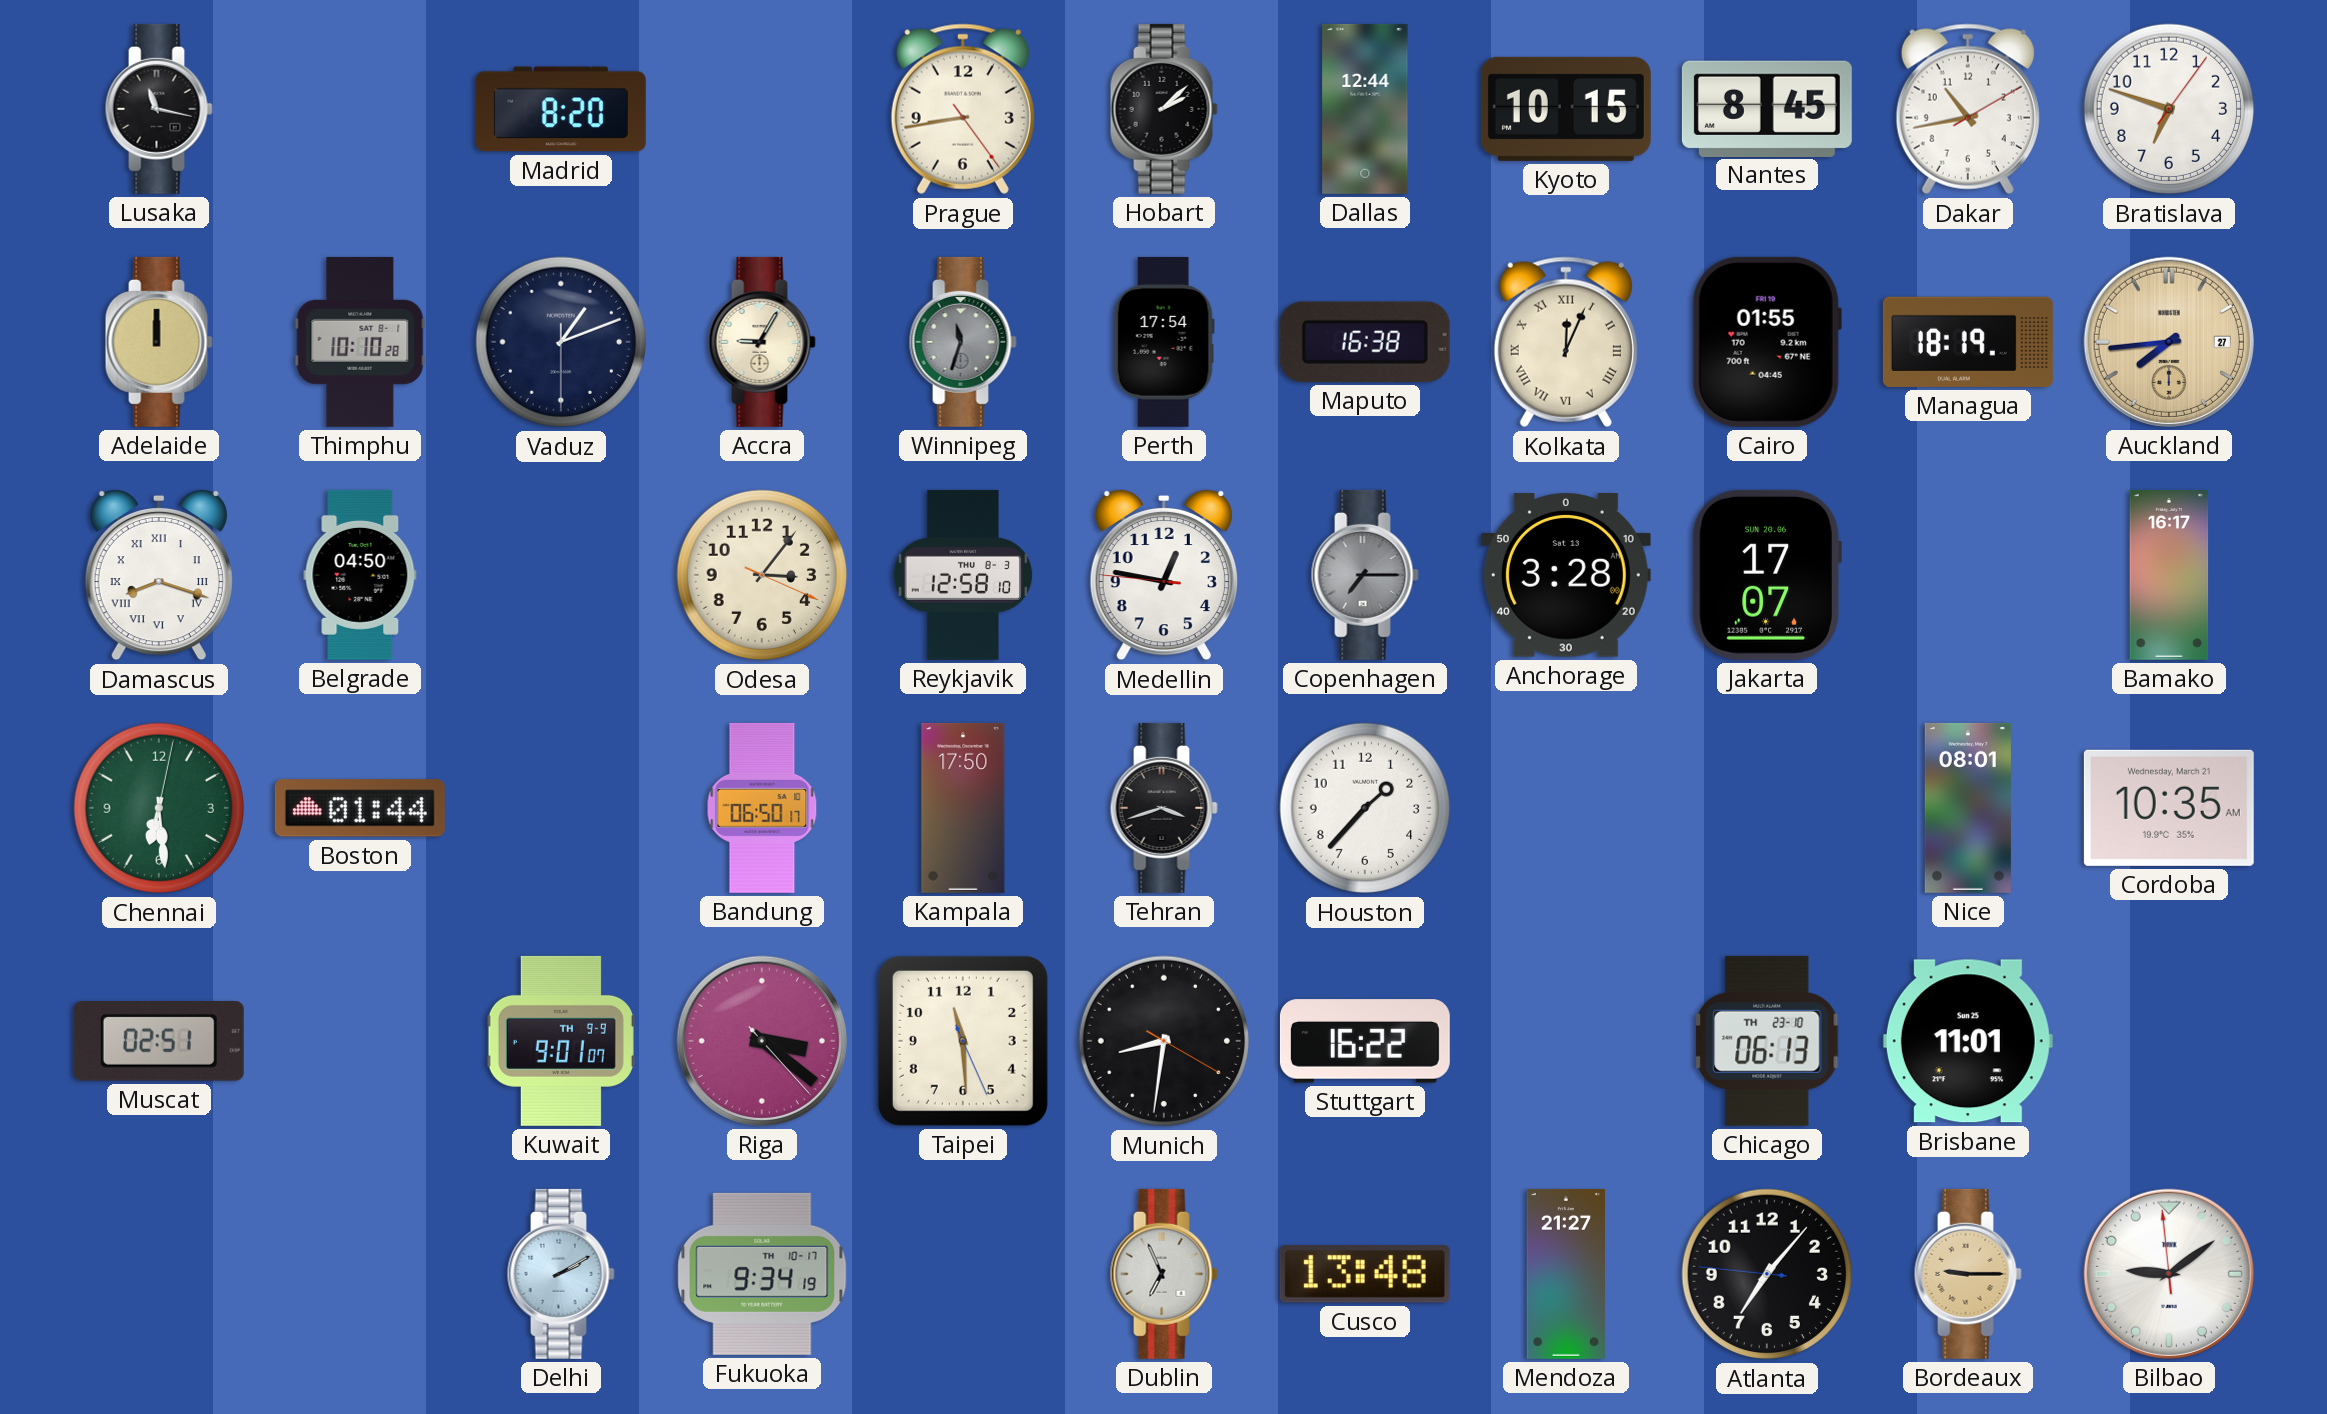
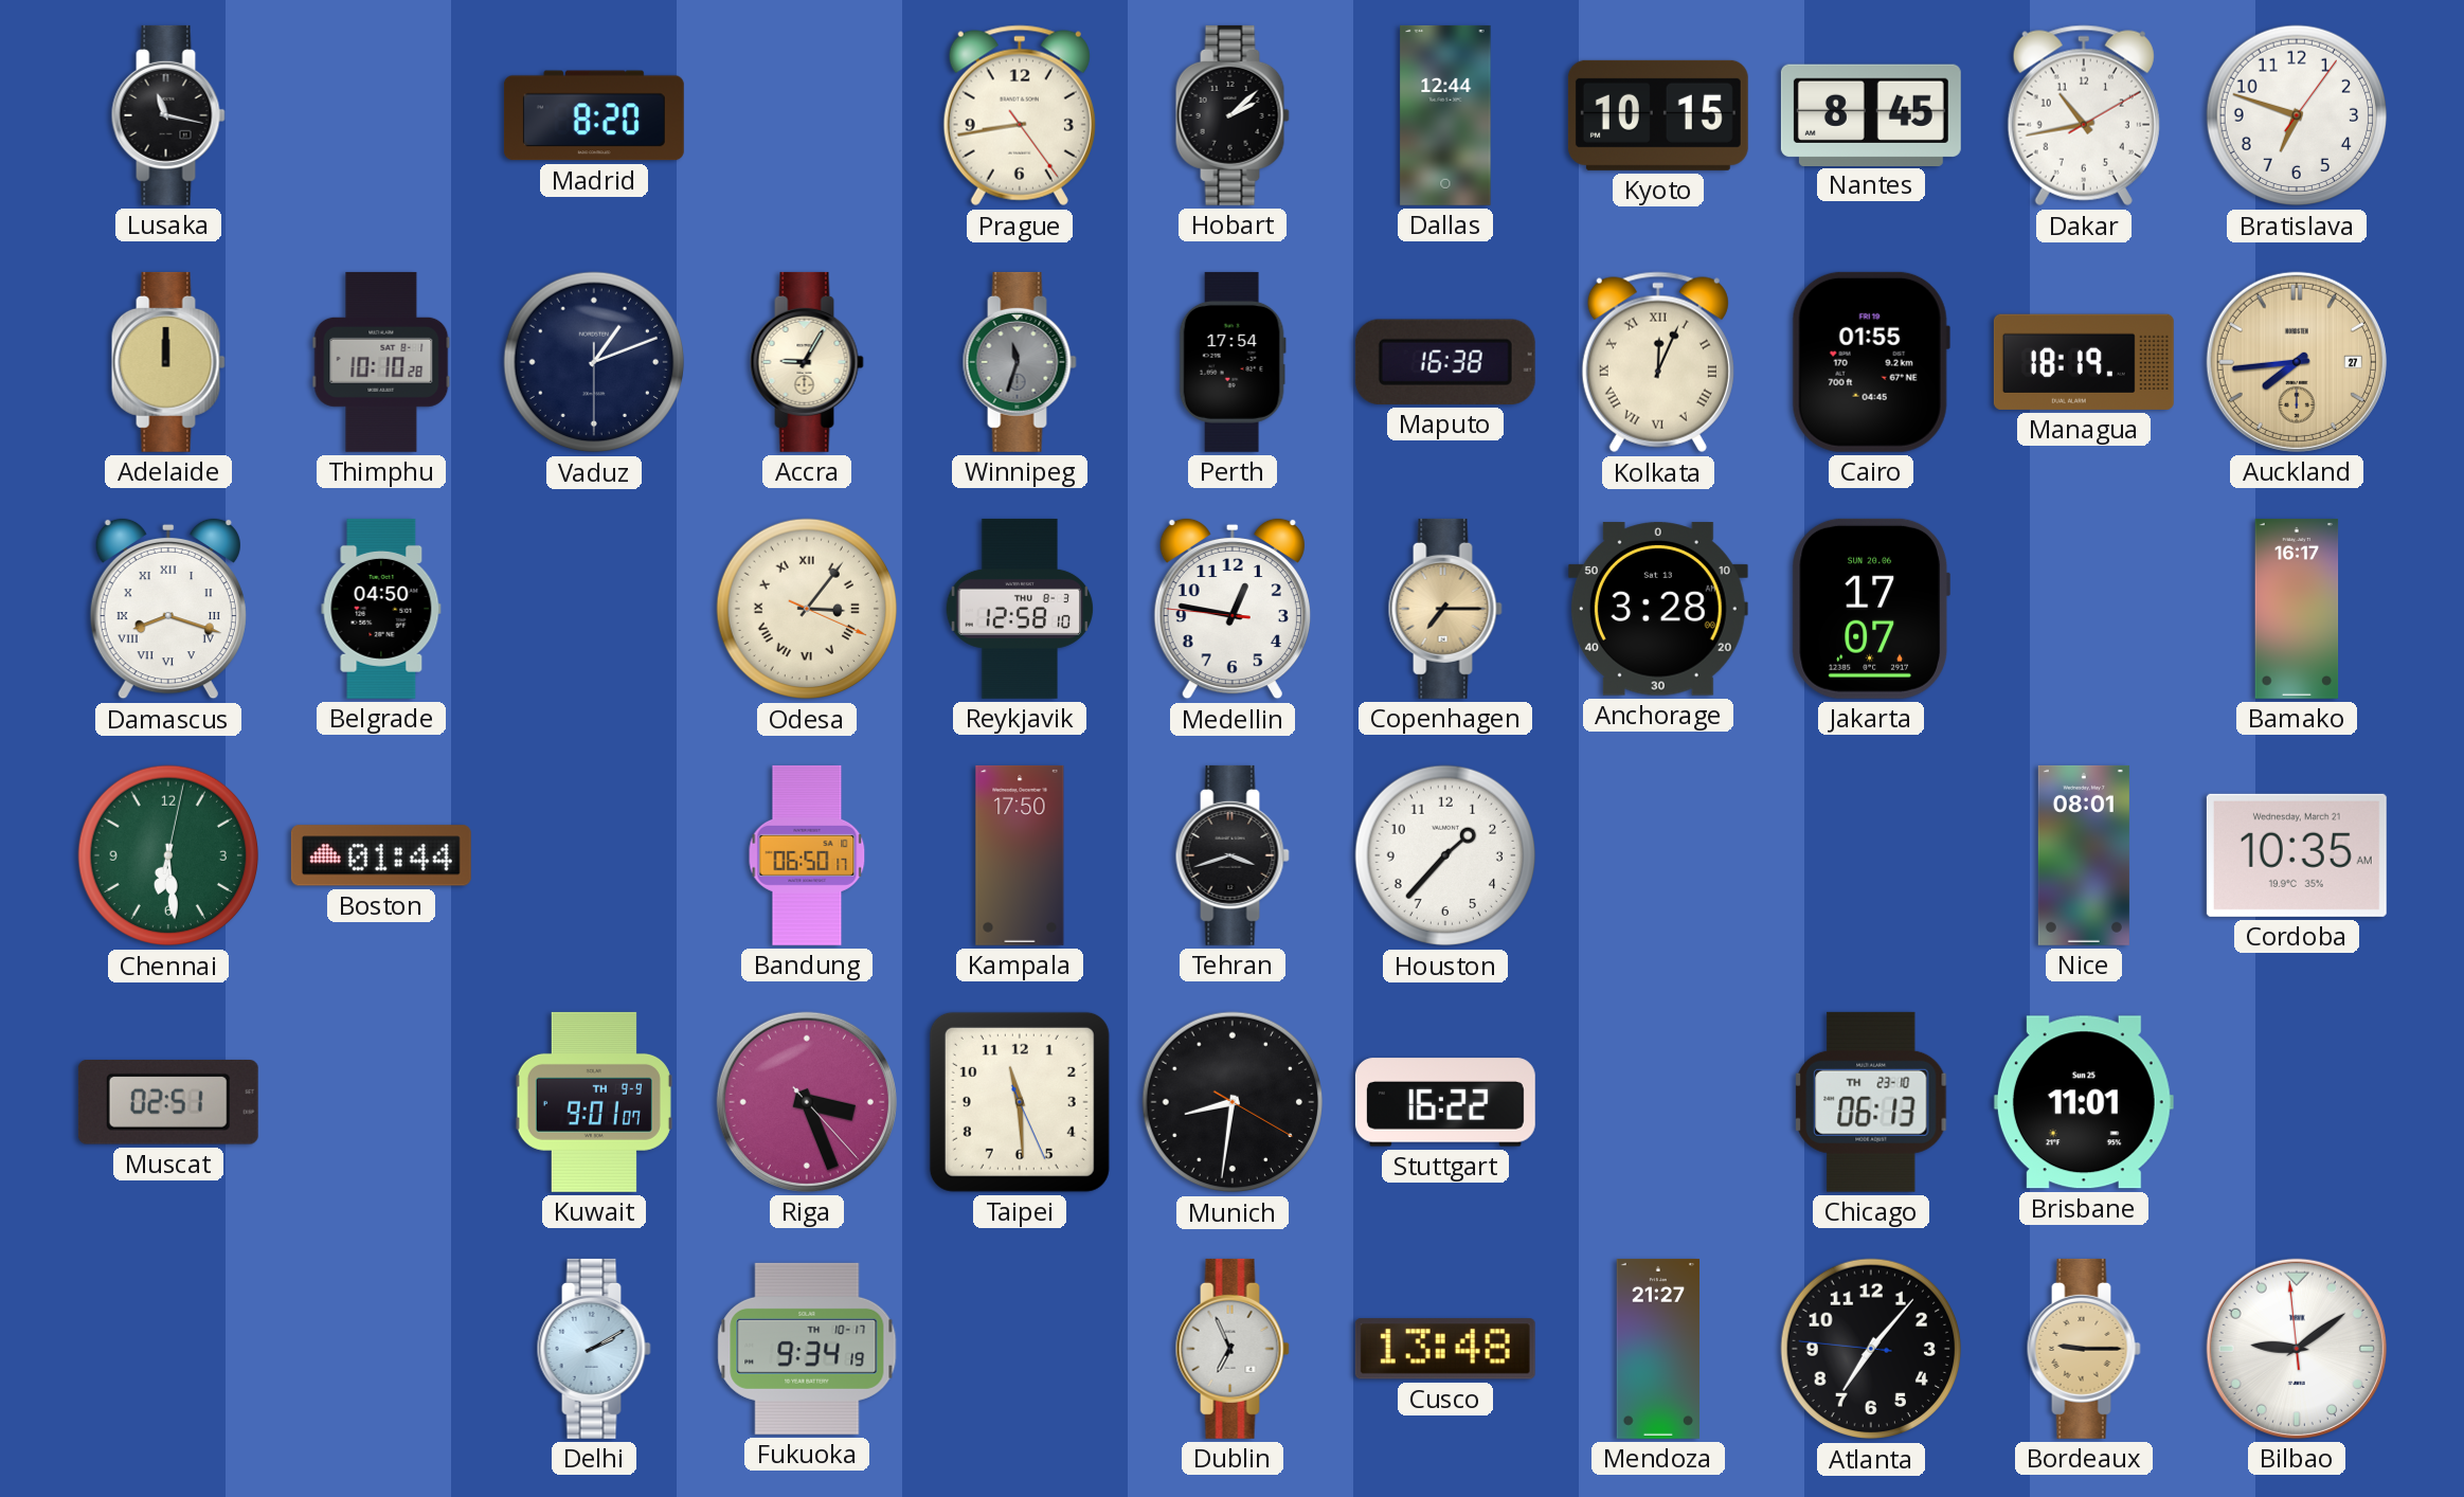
Odesa numerals: Arabic -> Roman
Copenhagen dial: grey -> champagne
Riga: 3:21 -> 3:26
